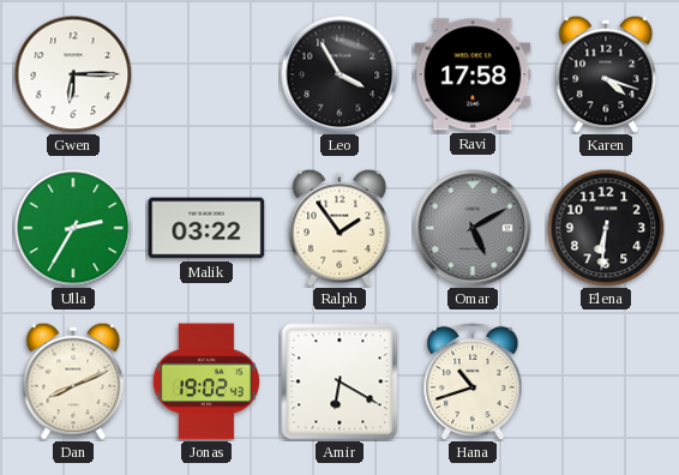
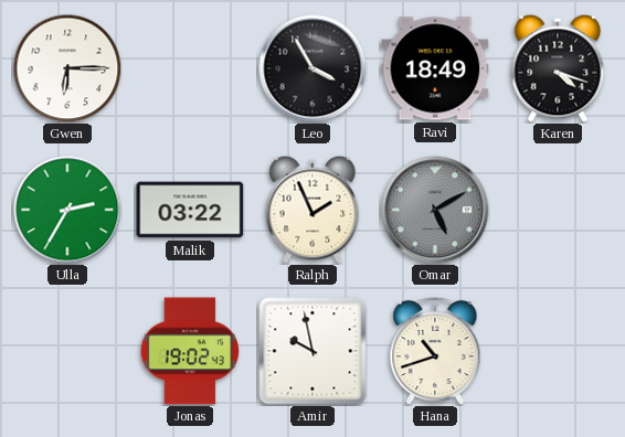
Ravi: 17:58 -> 18:49
Ralph: 1:54 -> 1:56
Elena: 6:31 -> none
Dan: 8:11 -> none
Amir: 6:20 -> 9:58
